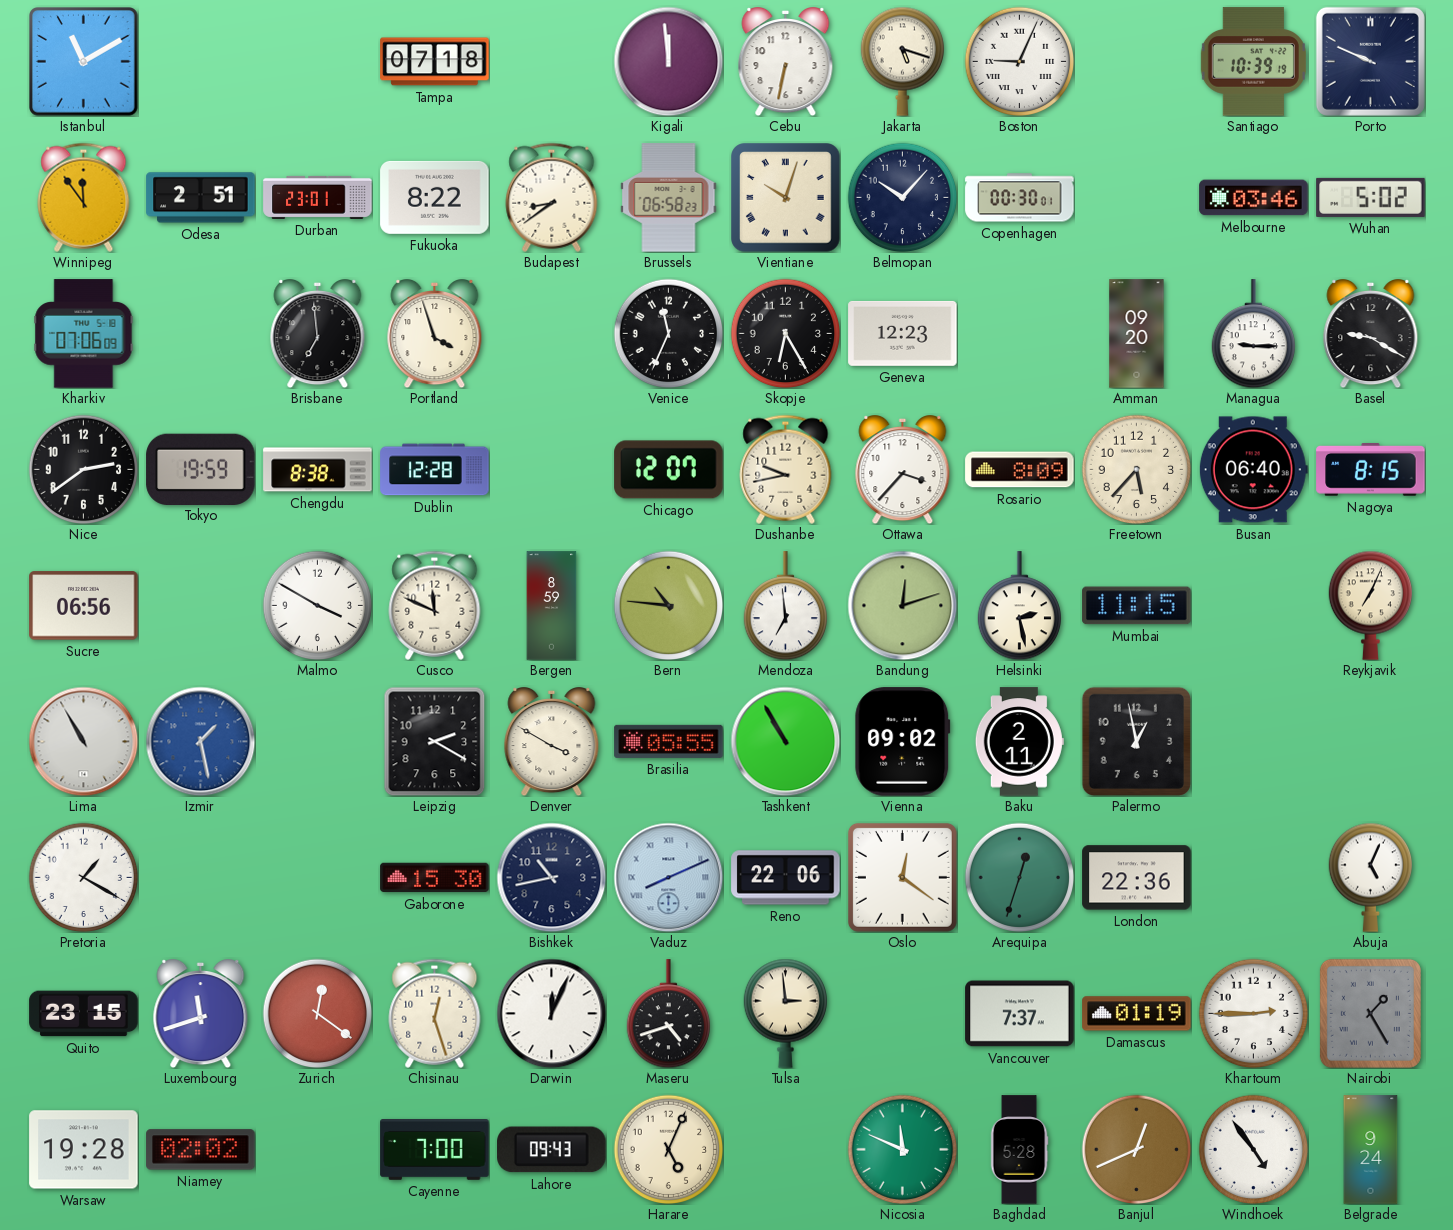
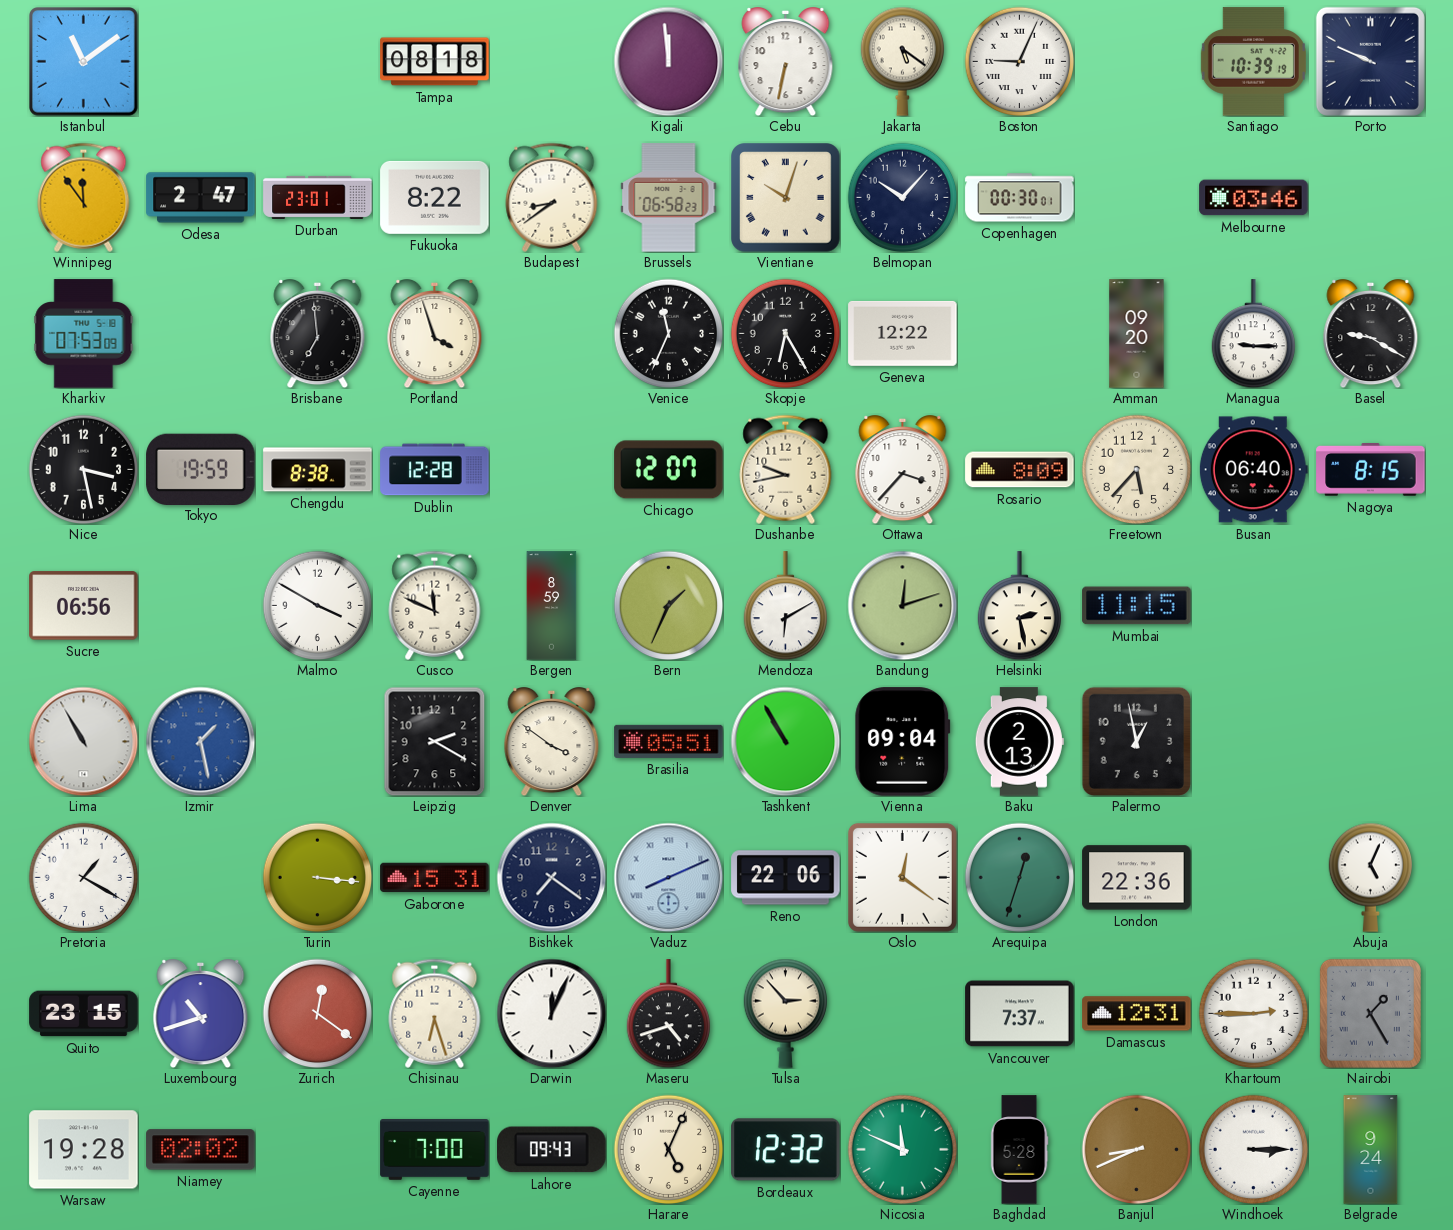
Istanbul: 11:10 -> 11:09
Tampa: 07:18 -> 08:18
Jakarta: 5:18 -> 5:21
Odesa: 2:51 -> 2:47
Wuhan: 5:02 -> none
Kharkiv: 07:06 -> 07:53
Geneva: 12:23 -> 12:22
Nice: 2:39 -> 3:28
Bern: 10:46 -> 1:34
Mendoza: 6:59 -> 6:10
Reykjavik: 7:04 -> none
Denver: 3:50 -> 3:51
Brasilia: 05:55 -> 05:51
Vienna: 09:02 -> 09:04
Baku: 2:11 -> 2:13
Turin: none -> 3:16
Gaborone: 15:30 -> 15:31
Bishkek: 10:43 -> 7:21
Luxembourg: 11:42 -> 10:42
Chisinau: 12:27 -> 6:27
Tulsa: 2:59 -> 2:53
Damascus: 01:19 -> 12:31
Bordeaux: none -> 12:32
Banjul: 12:41 -> 8:41
Windhoek: 4:54 -> 3:15
